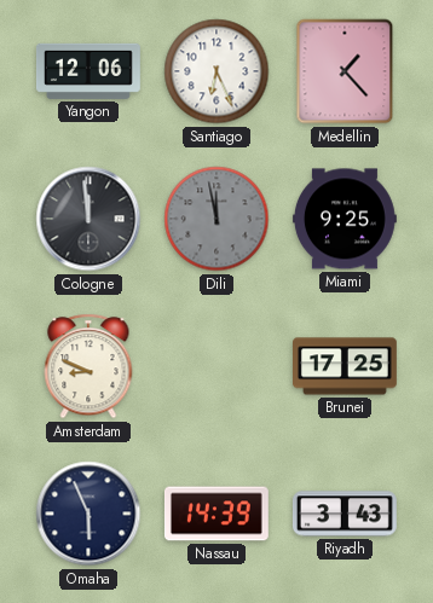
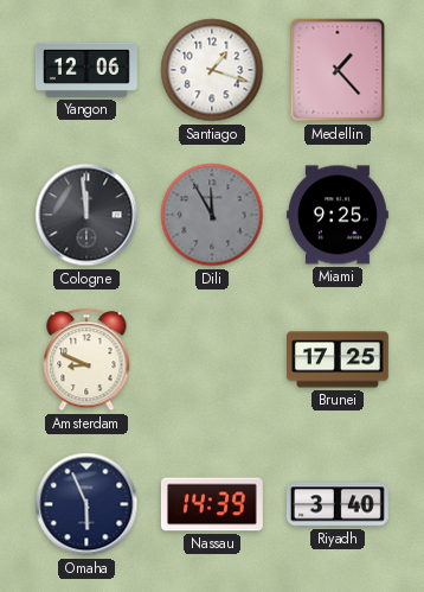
Santiago: 6:26 -> 1:18
Dili: 11:58 -> 11:55
Riyadh: 3:43 -> 3:40
